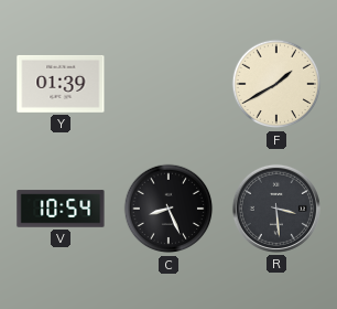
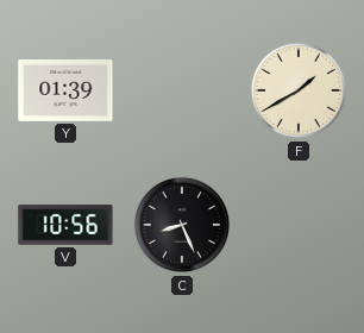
V: 10:54 -> 10:56
R: 3:29 -> none
